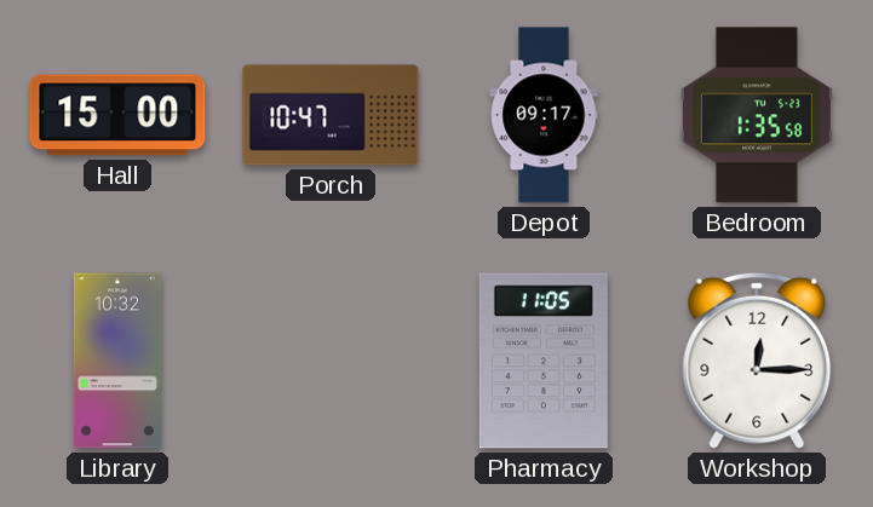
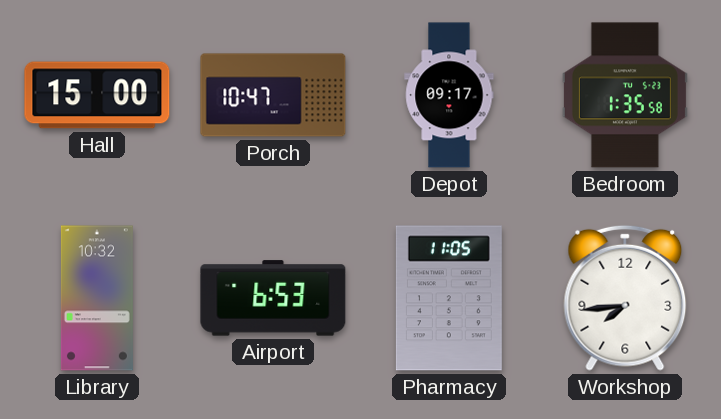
Airport: none -> 6:53
Workshop: 12:15 -> 7:44
